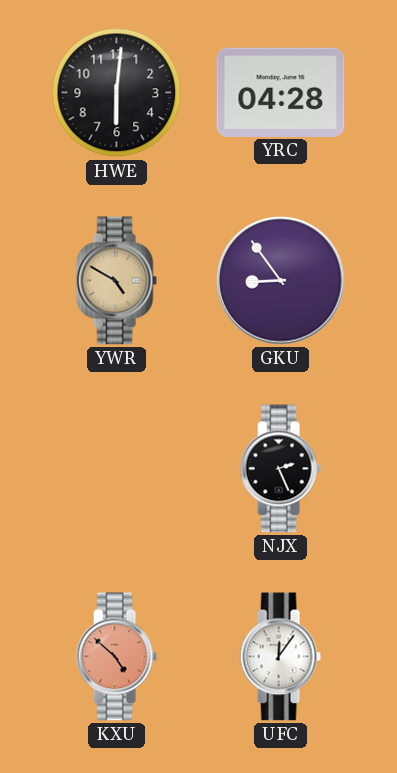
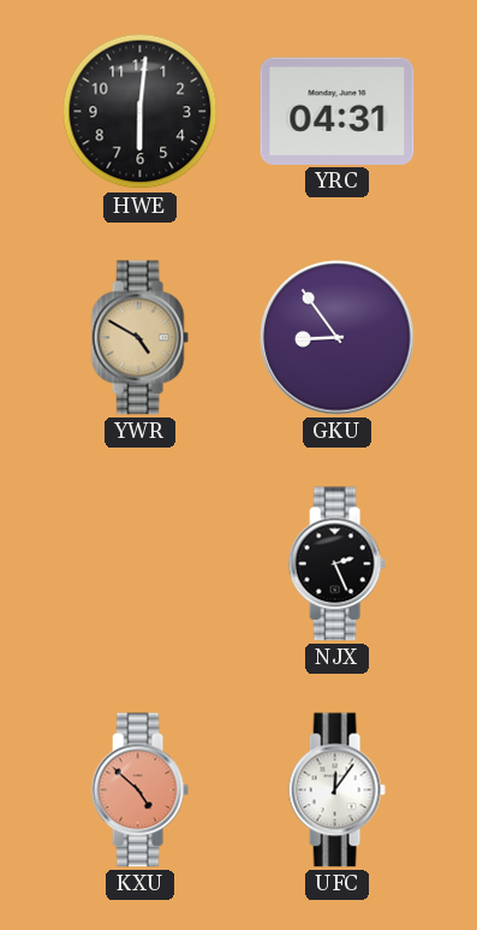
YRC: 04:28 -> 04:31
